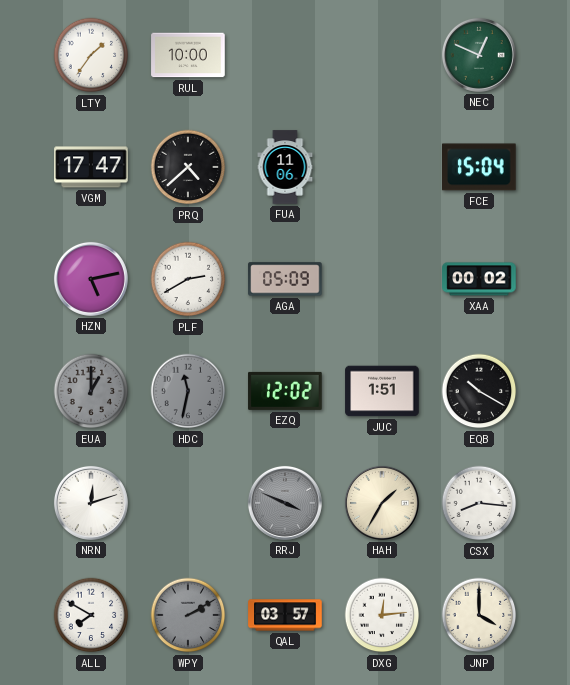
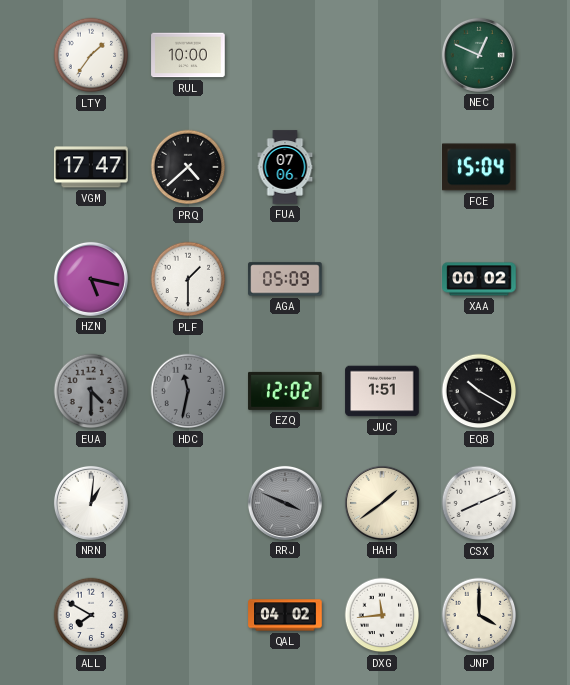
FUA: 11:06 -> 07:06
HZN: 5:13 -> 5:17
PLF: 2:40 -> 1:30
EUA: 1:00 -> 4:30
NRN: 12:12 -> 1:01
HAH: 1:35 -> 1:39
CSX: 8:16 -> 8:11
WPY: 2:10 -> none
QAL: 03:57 -> 04:02
DXG: 12:14 -> 11:44
